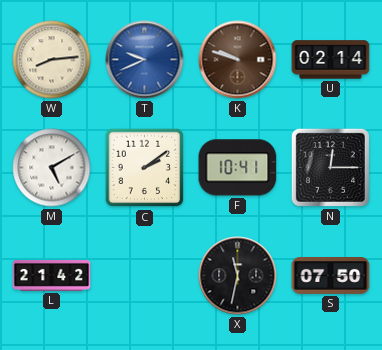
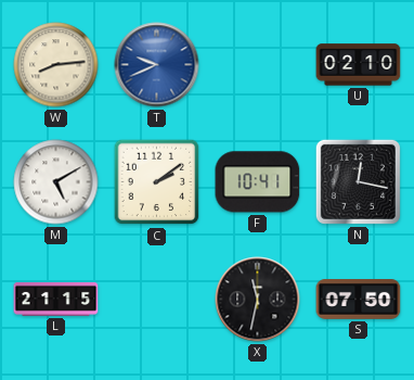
K: 9:48 -> none
U: 02:14 -> 02:10
N: 12:15 -> 12:17
L: 21:42 -> 21:15
